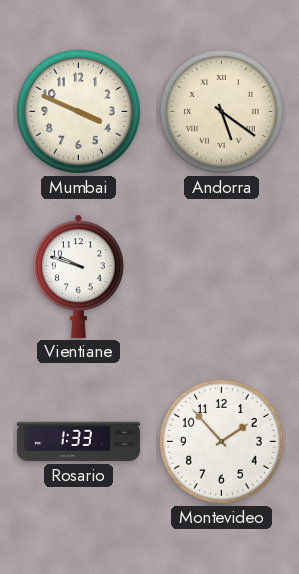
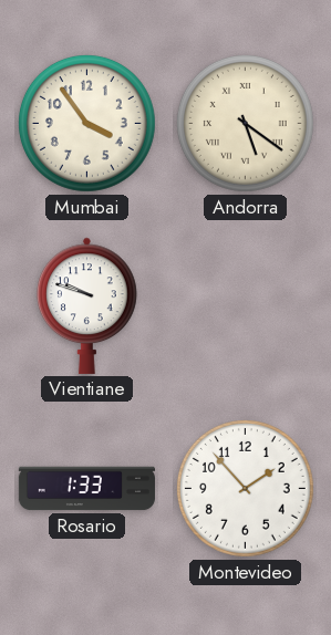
Mumbai: 3:49 -> 3:54
